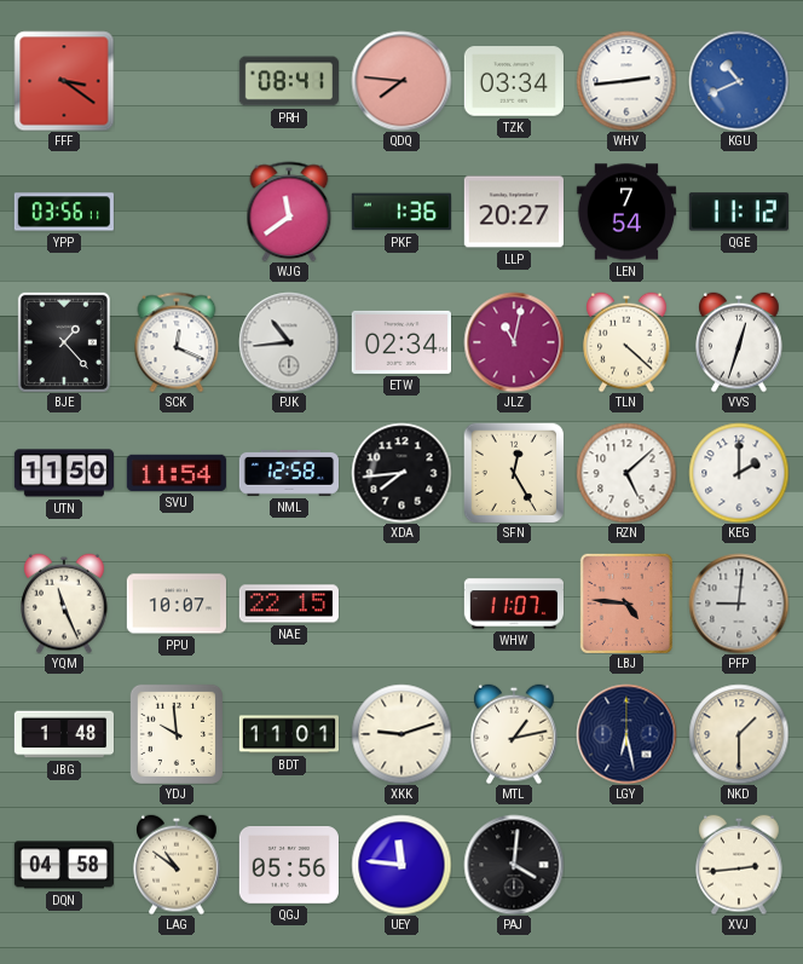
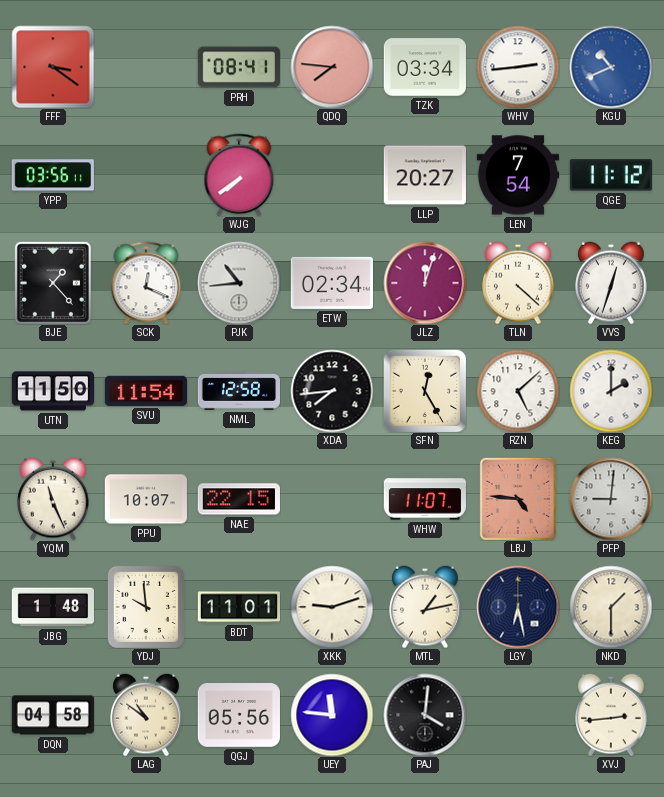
WJG: 11:39 -> 7:39
PKF: 1:36 -> none
JLZ: 11:02 -> 12:03
